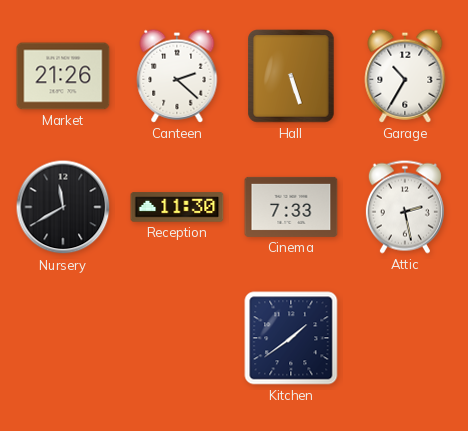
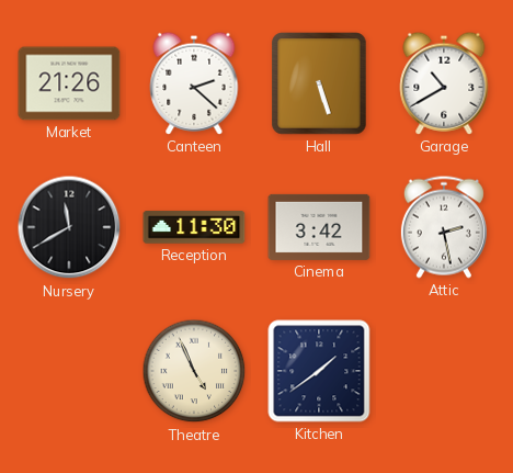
Garage: 10:35 -> 10:40
Cinema: 7:33 -> 3:42
Theatre: none -> 4:56
